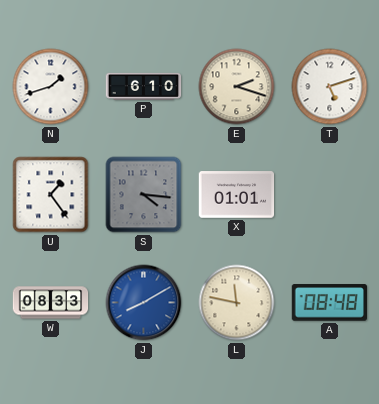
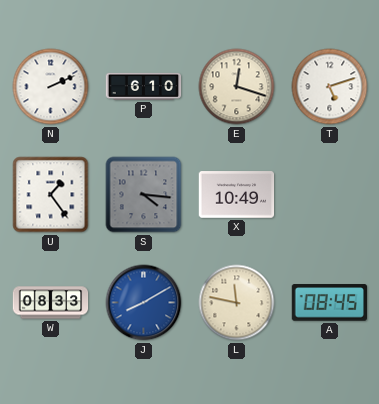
N: 1:42 -> 2:11
E: 2:18 -> 12:18
X: 01:01 -> 10:49
A: 08:48 -> 08:45
